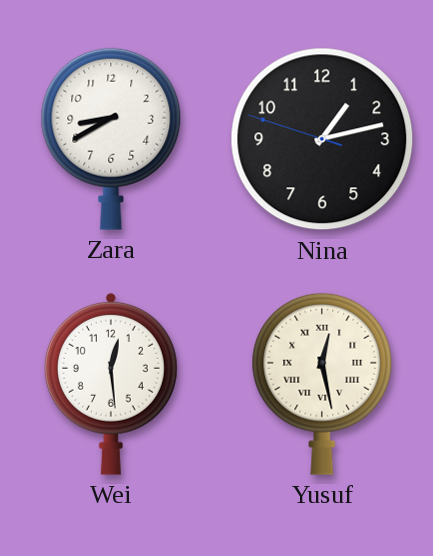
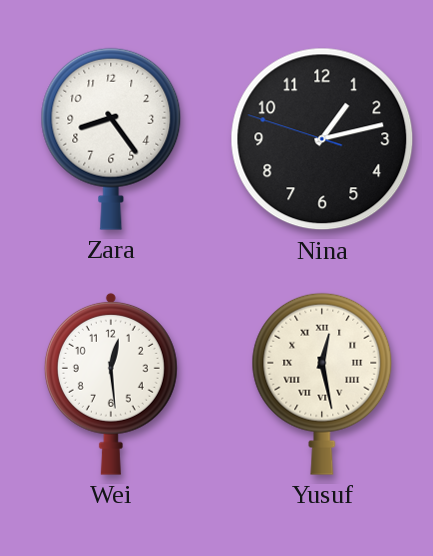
Zara: 8:40 -> 8:24
